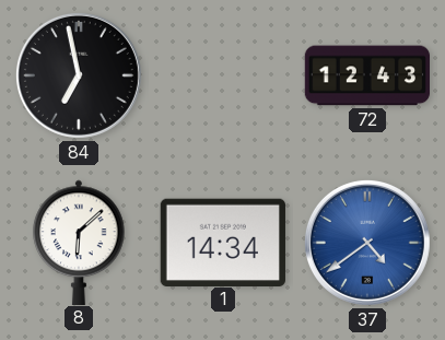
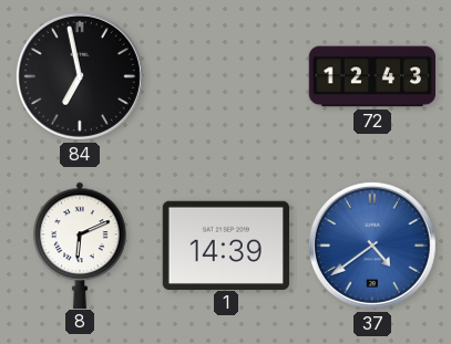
8: 6:08 -> 6:11
1: 14:34 -> 14:39
